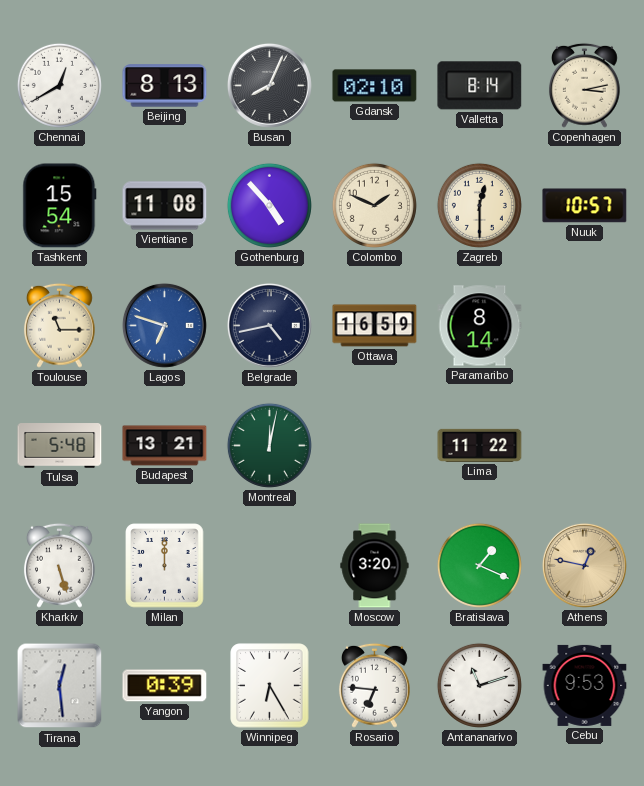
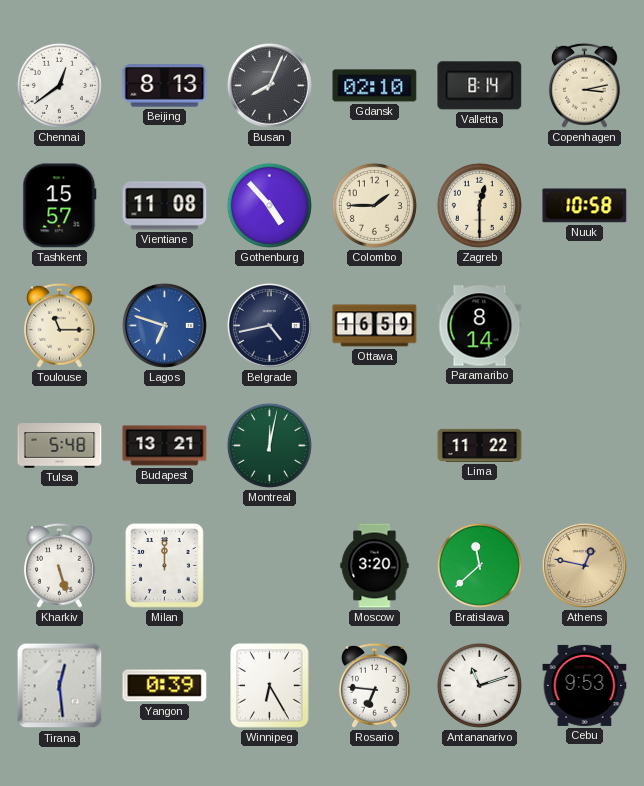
Chennai: 12:40 -> 12:39
Tashkent: 15:54 -> 15:57
Colombo: 1:49 -> 1:45
Nuuk: 10:57 -> 10:58
Bratislava: 1:19 -> 11:38
